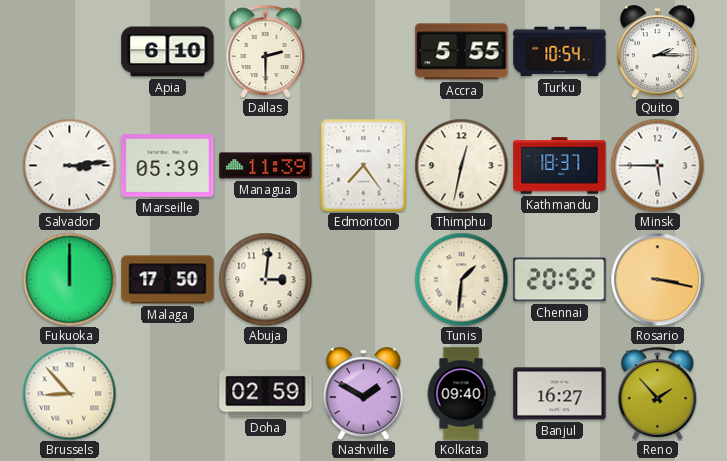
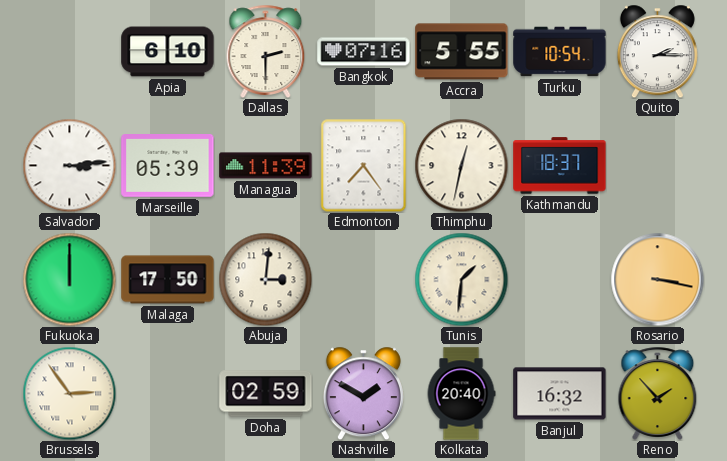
Bangkok: none -> 07:16
Minsk: 5:45 -> none
Chennai: 20:52 -> none
Brussels: 8:53 -> 2:54
Kolkata: 09:40 -> 20:40
Banjul: 16:27 -> 16:32
